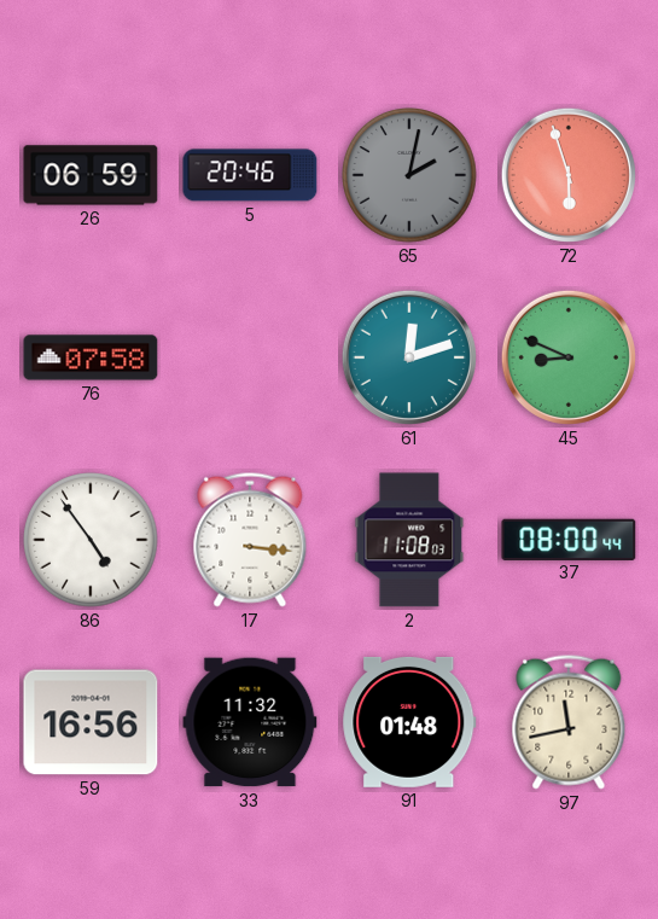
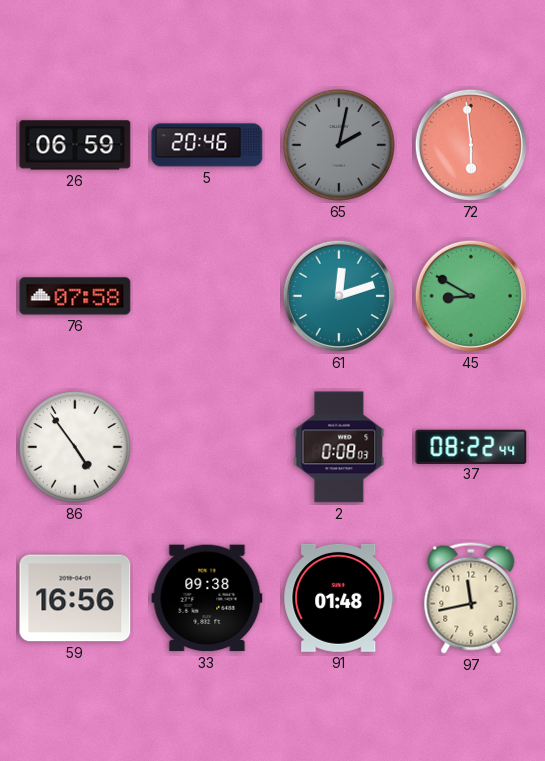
72: 5:57 -> 5:59
45: 8:49 -> 8:50
17: 3:16 -> none
2: 11:08 -> 0:08
37: 08:00 -> 08:22
33: 11:32 -> 09:38
